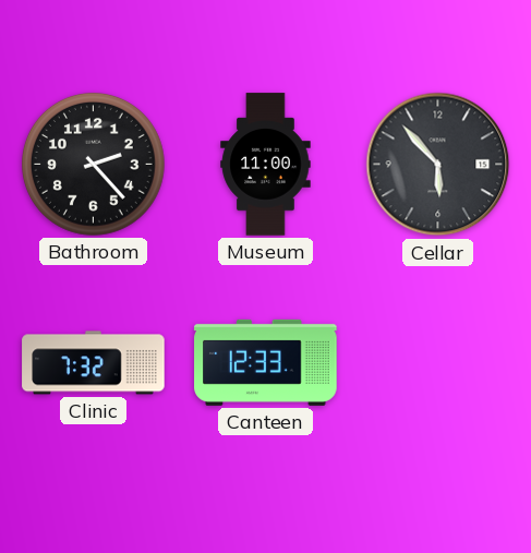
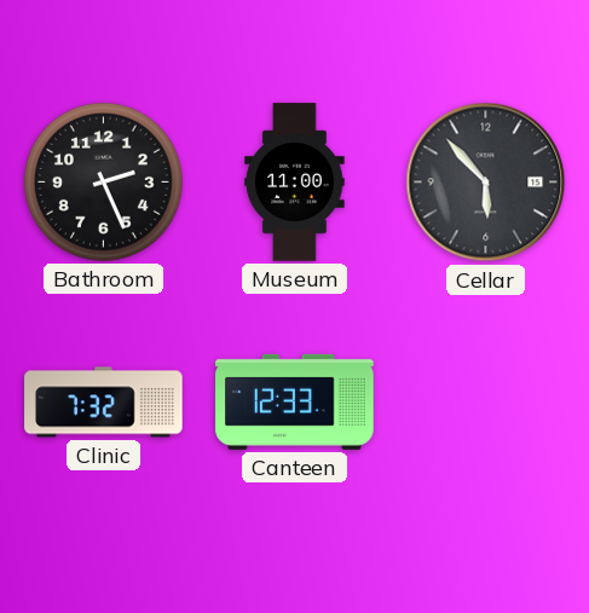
Bathroom: 2:23 -> 2:26
